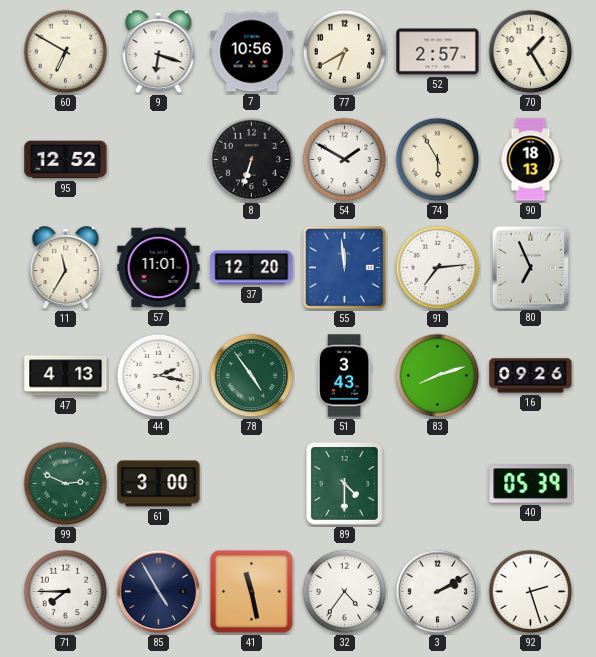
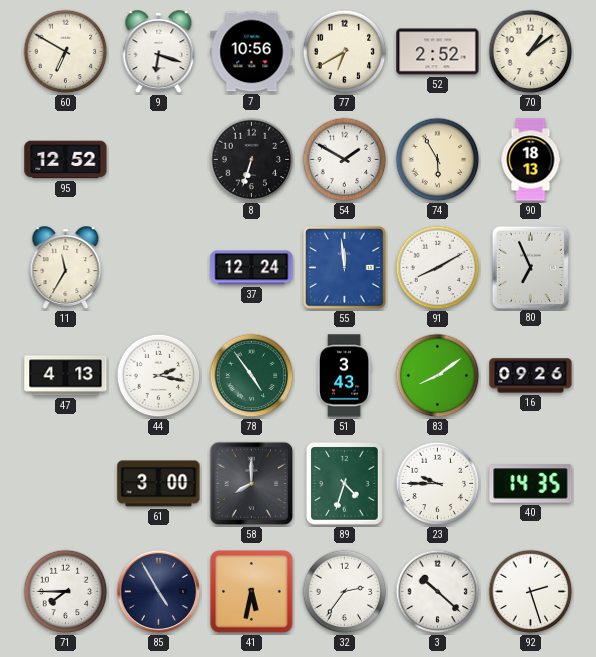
52: 2:57 -> 2:52
70: 1:25 -> 1:09
57: 11:01 -> none
37: 12:20 -> 12:24
91: 7:14 -> 8:10
83: 8:12 -> 8:09
99: 2:49 -> none
58: none -> 8:00
89: 4:30 -> 4:33
23: none -> 9:45
40: 05:39 -> 14:35
41: 11:28 -> 5:32
32: 4:36 -> 2:36
3: 2:10 -> 10:22
